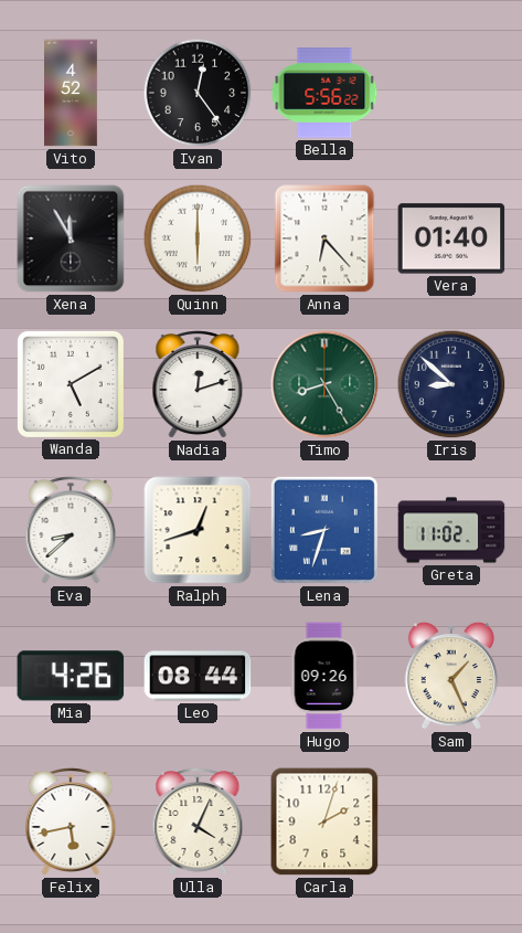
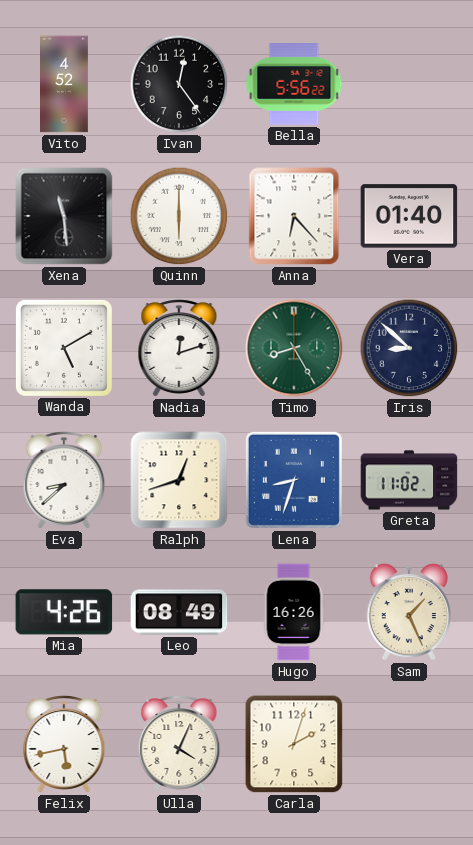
Xena: 11:55 -> 11:29
Leo: 08:44 -> 08:49
Hugo: 09:26 -> 16:26
